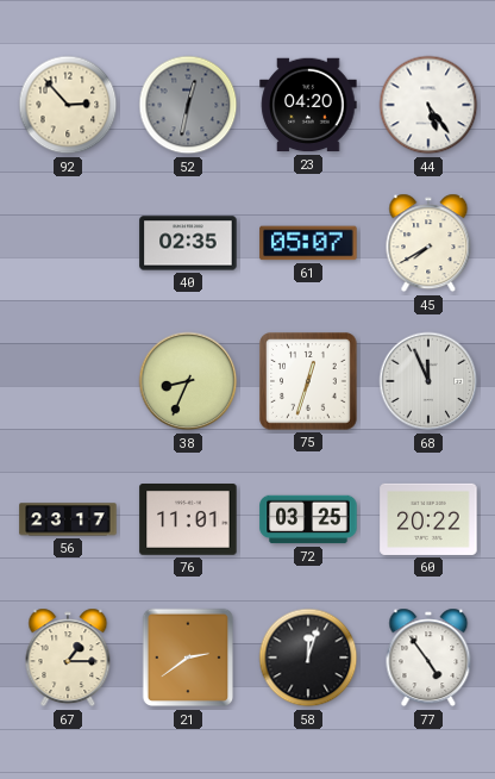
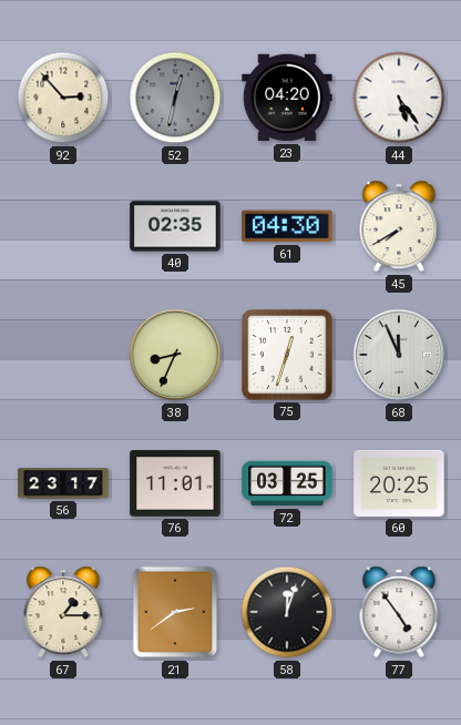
61: 05:07 -> 04:30
60: 20:22 -> 20:25
